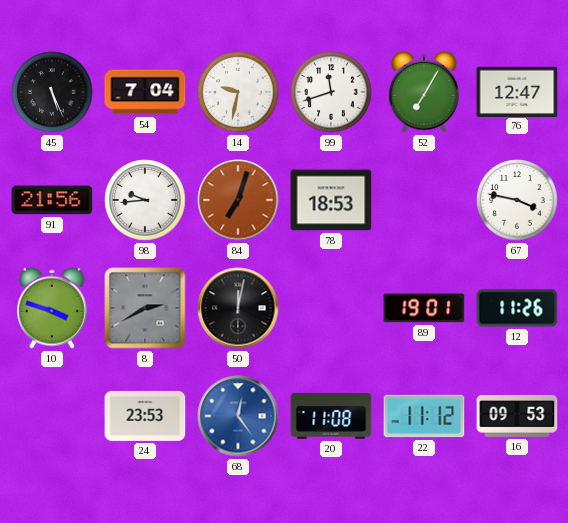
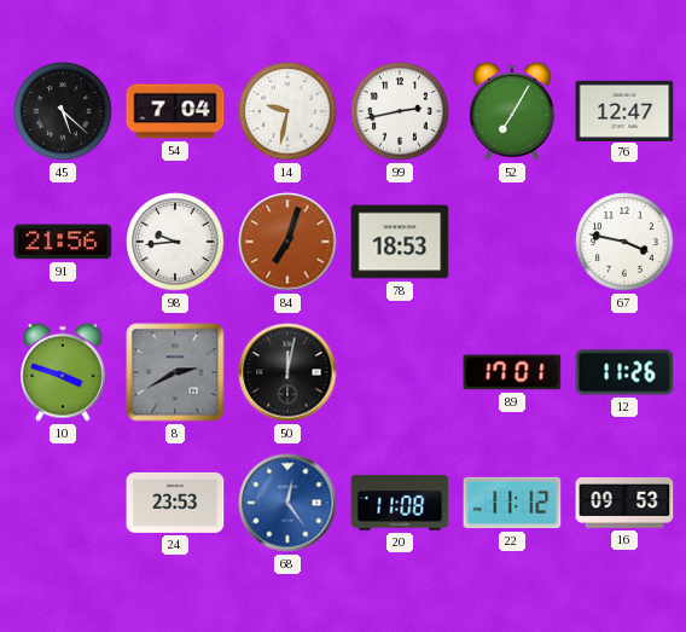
45: 5:26 -> 5:22
99: 11:42 -> 2:43
89: 19:01 -> 17:01
